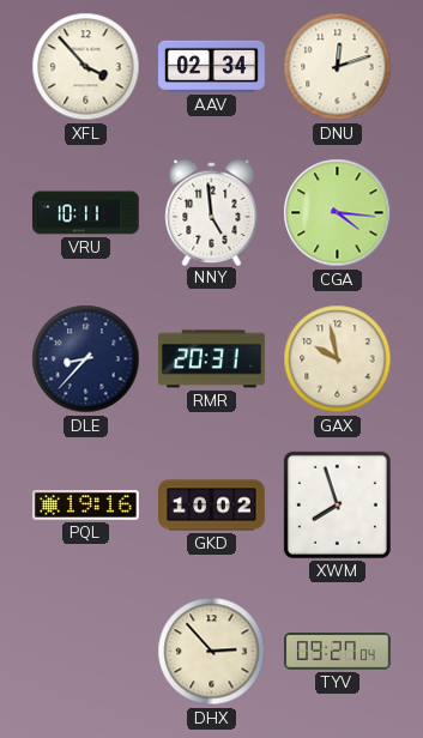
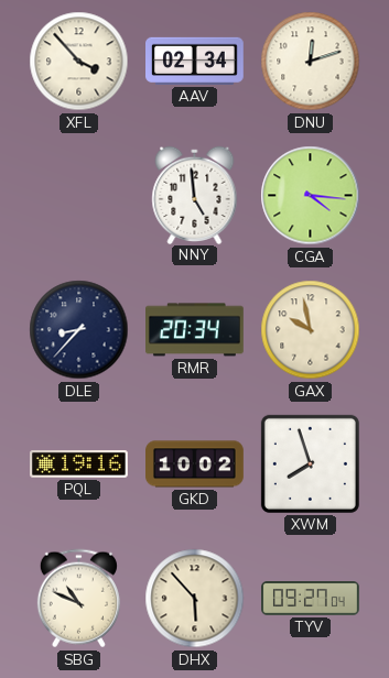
VRU: 10:11 -> none
RMR: 20:31 -> 20:34
SBG: none -> 10:49
DHX: 2:53 -> 5:53
